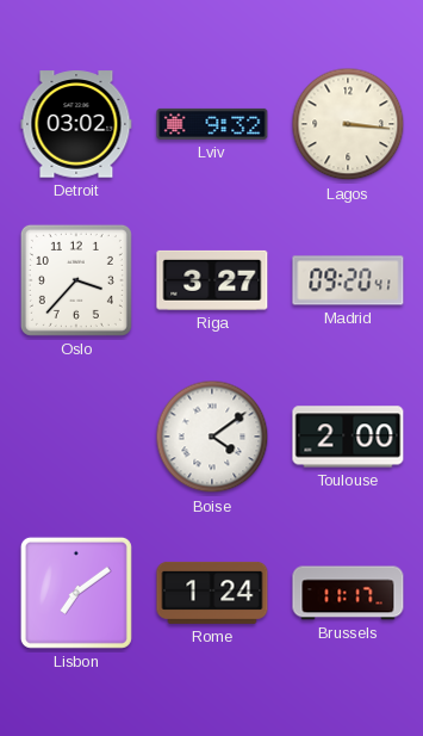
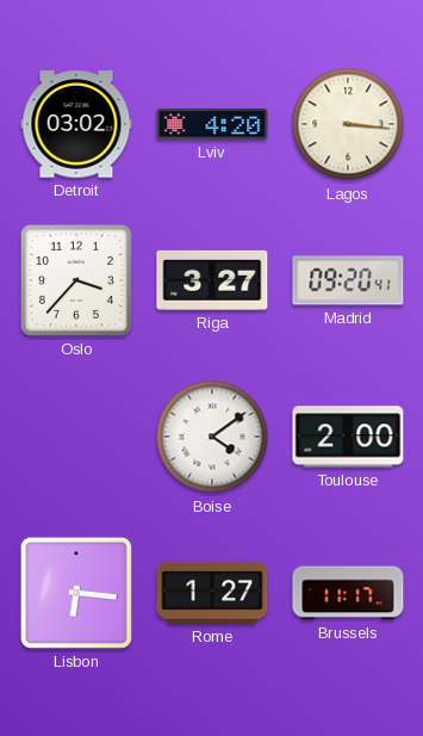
Lviv: 9:32 -> 4:20
Lisbon: 7:09 -> 6:16
Rome: 1:24 -> 1:27
